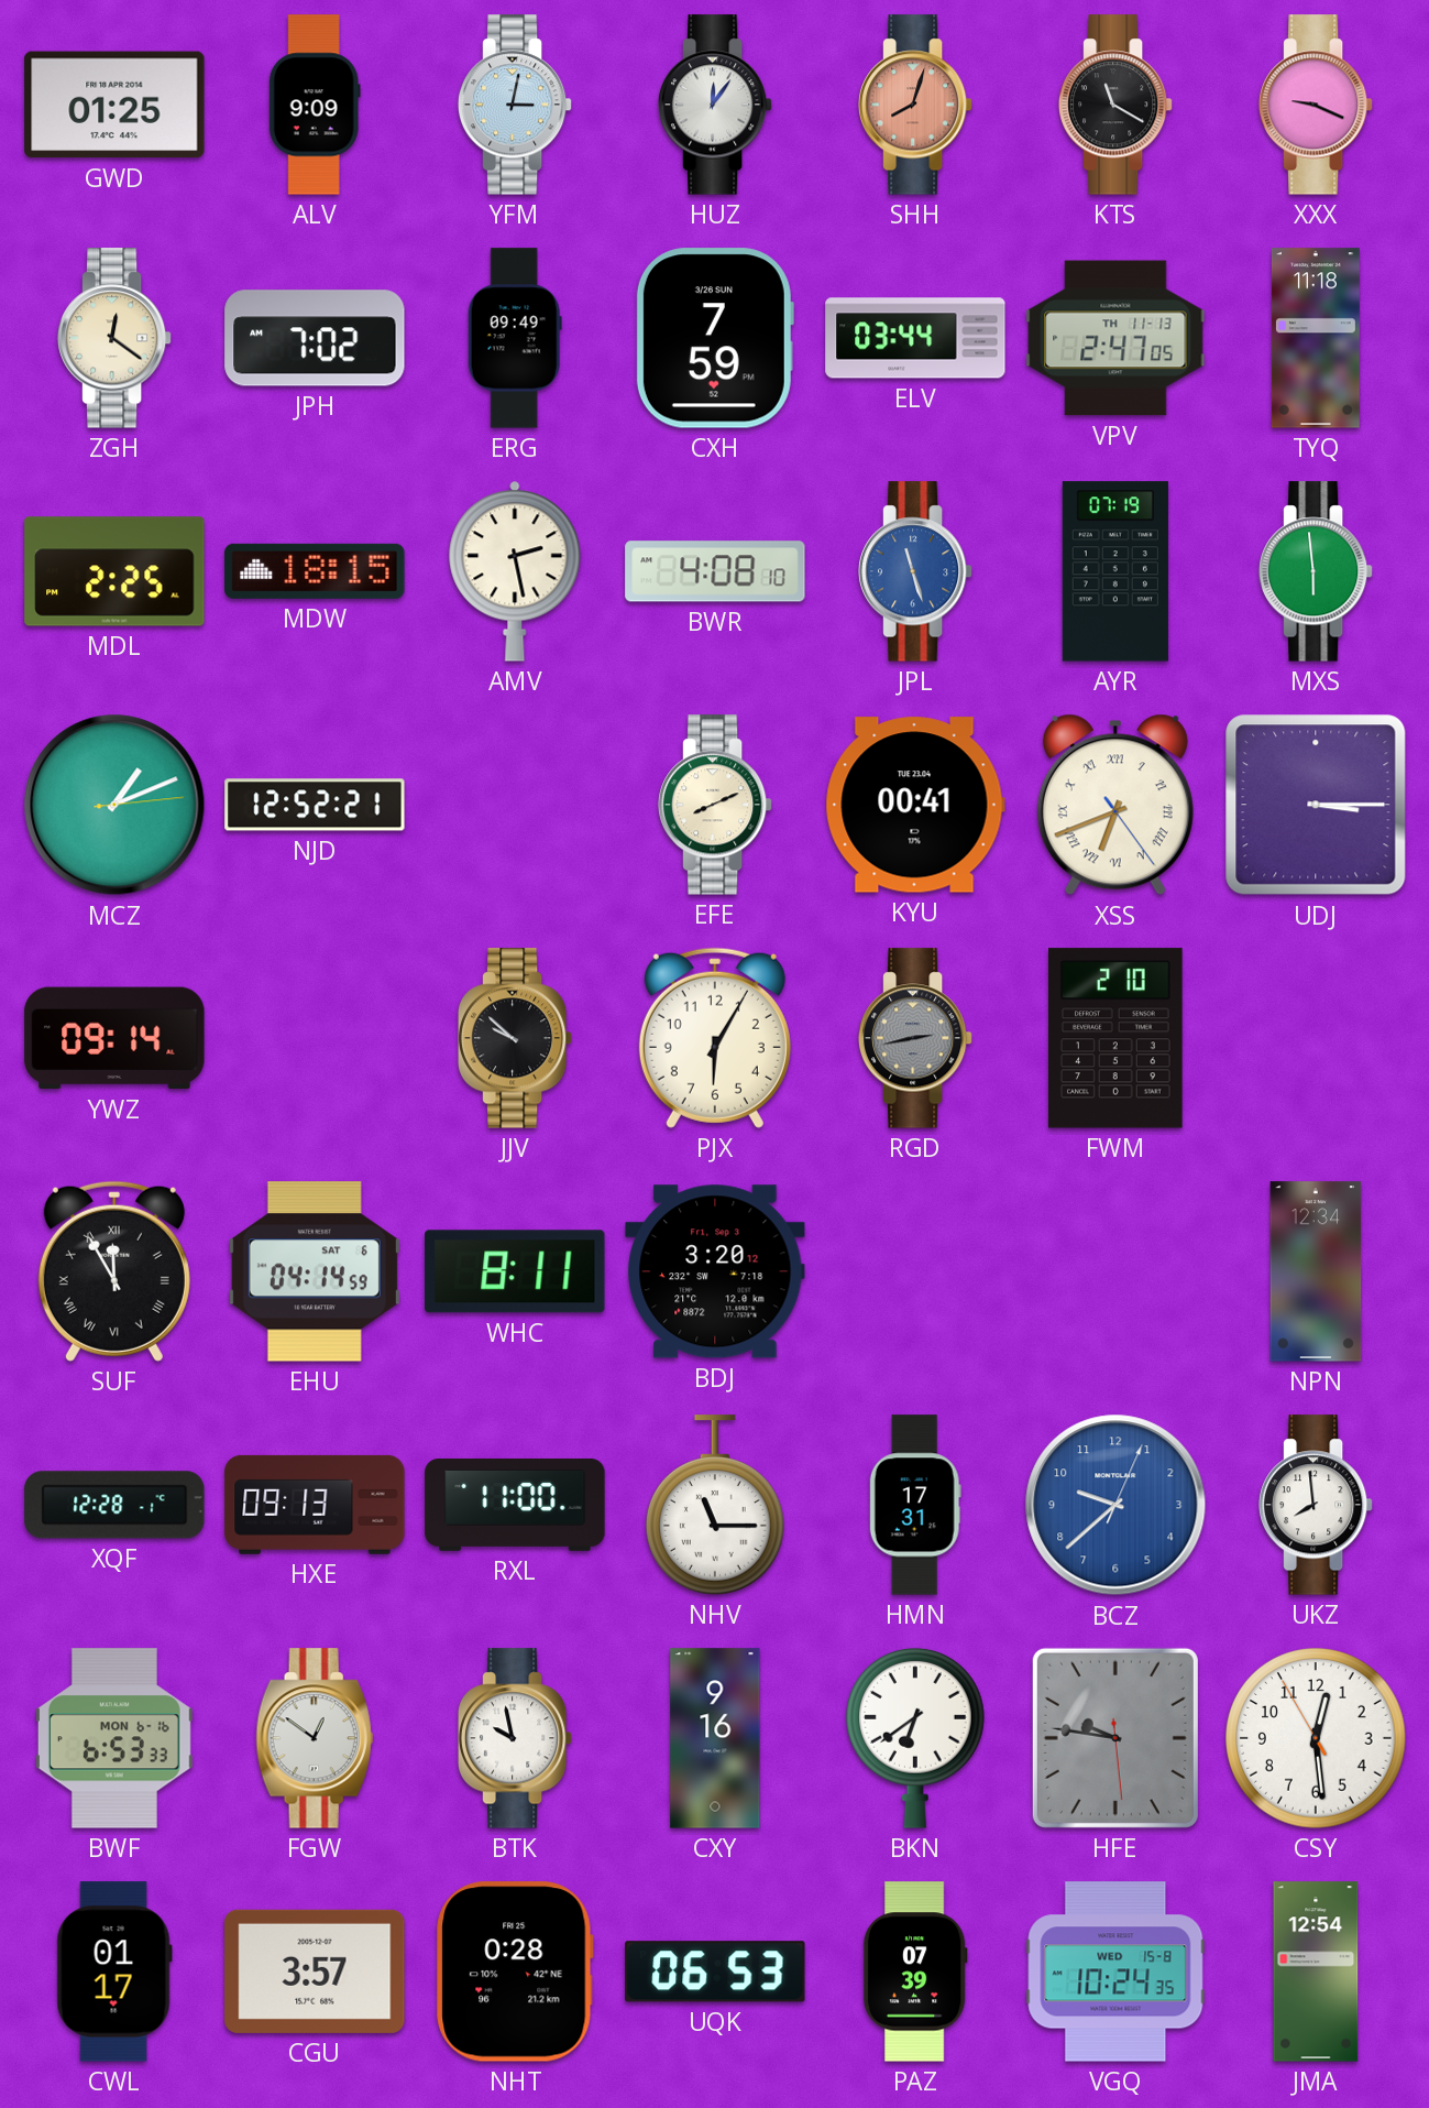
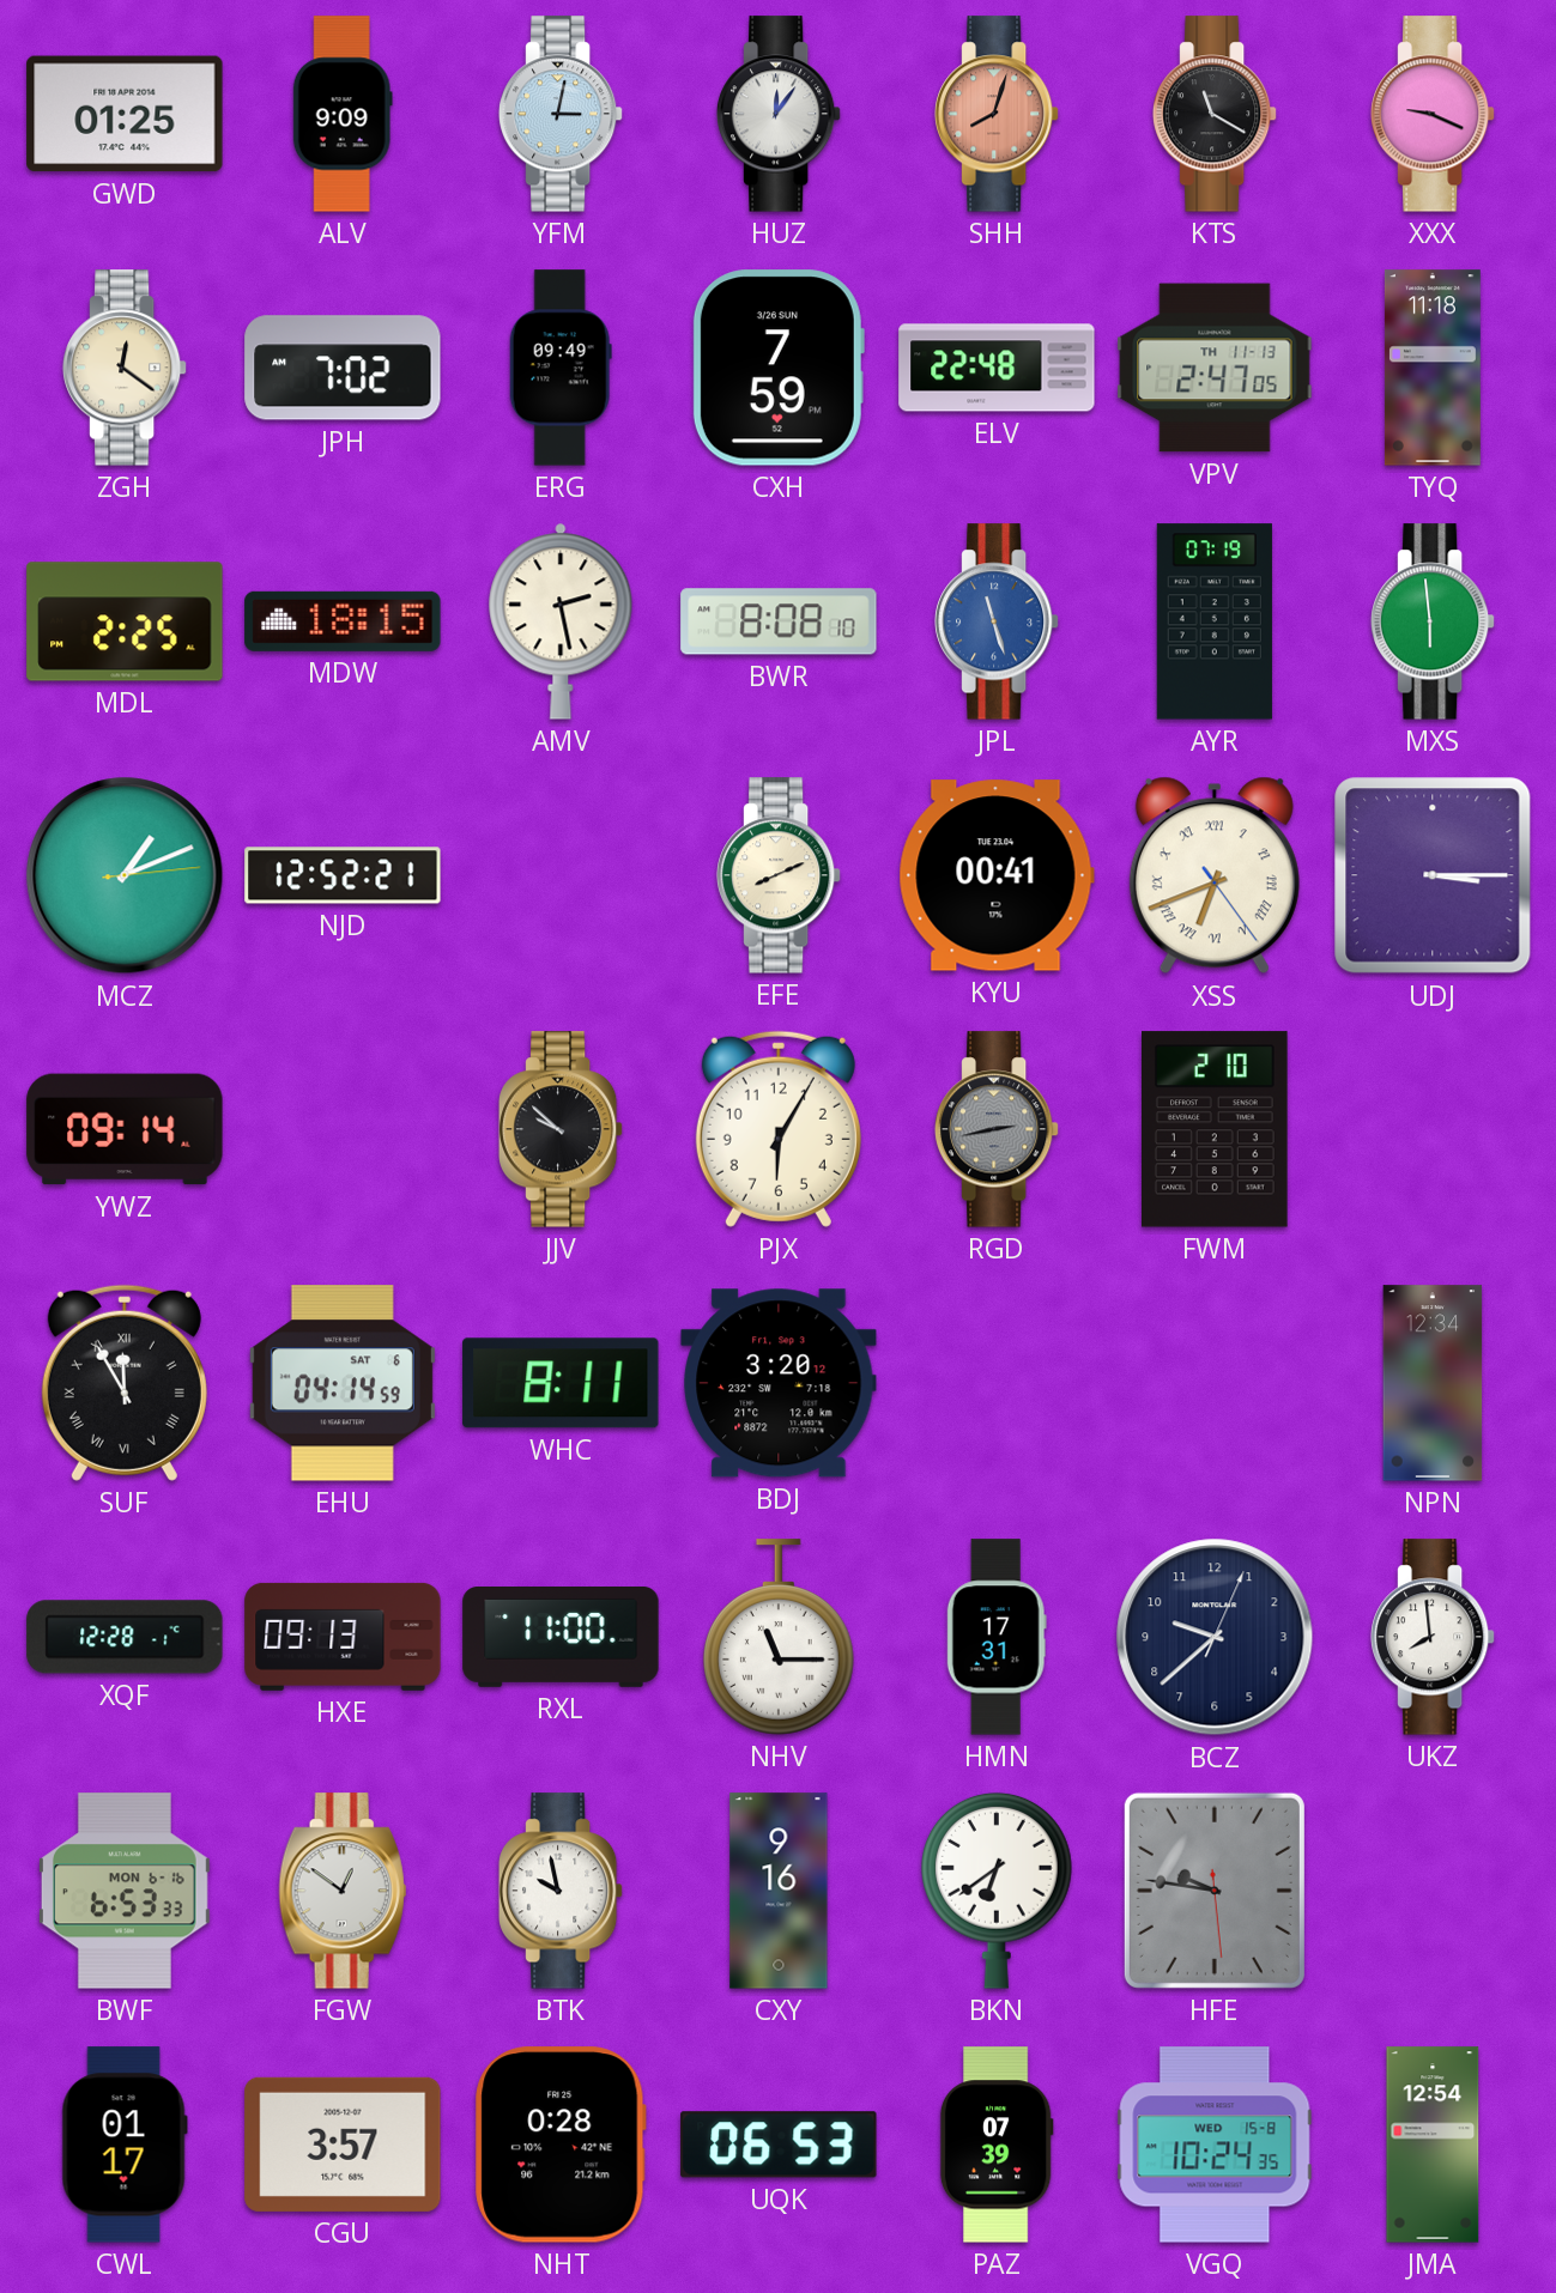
ELV: 03:44 -> 22:48
BWR: 4:08 -> 8:08
BCZ dial: blue -> navy
CSY: 12:28 -> none
